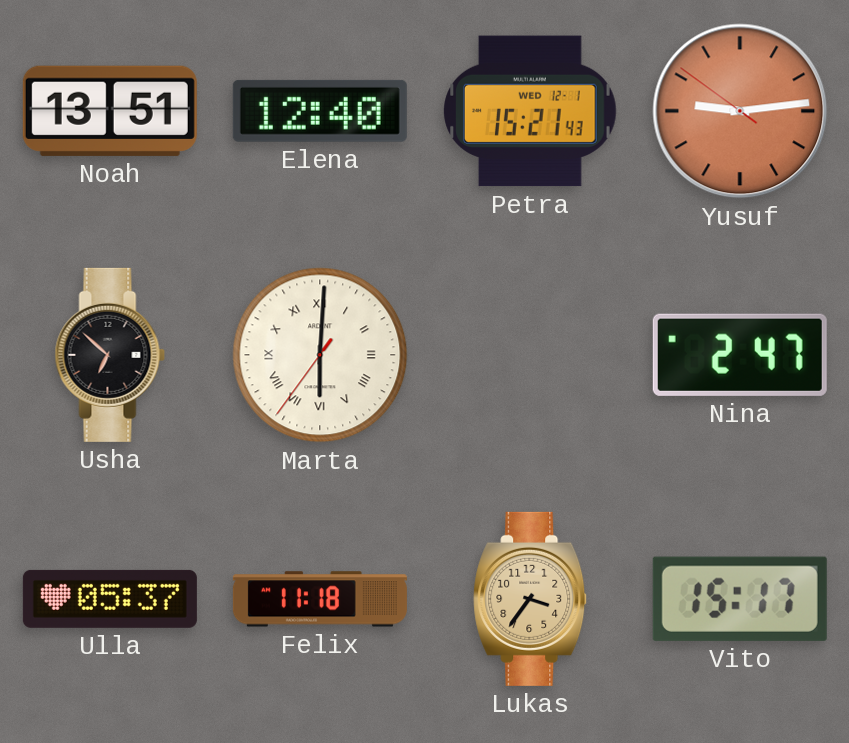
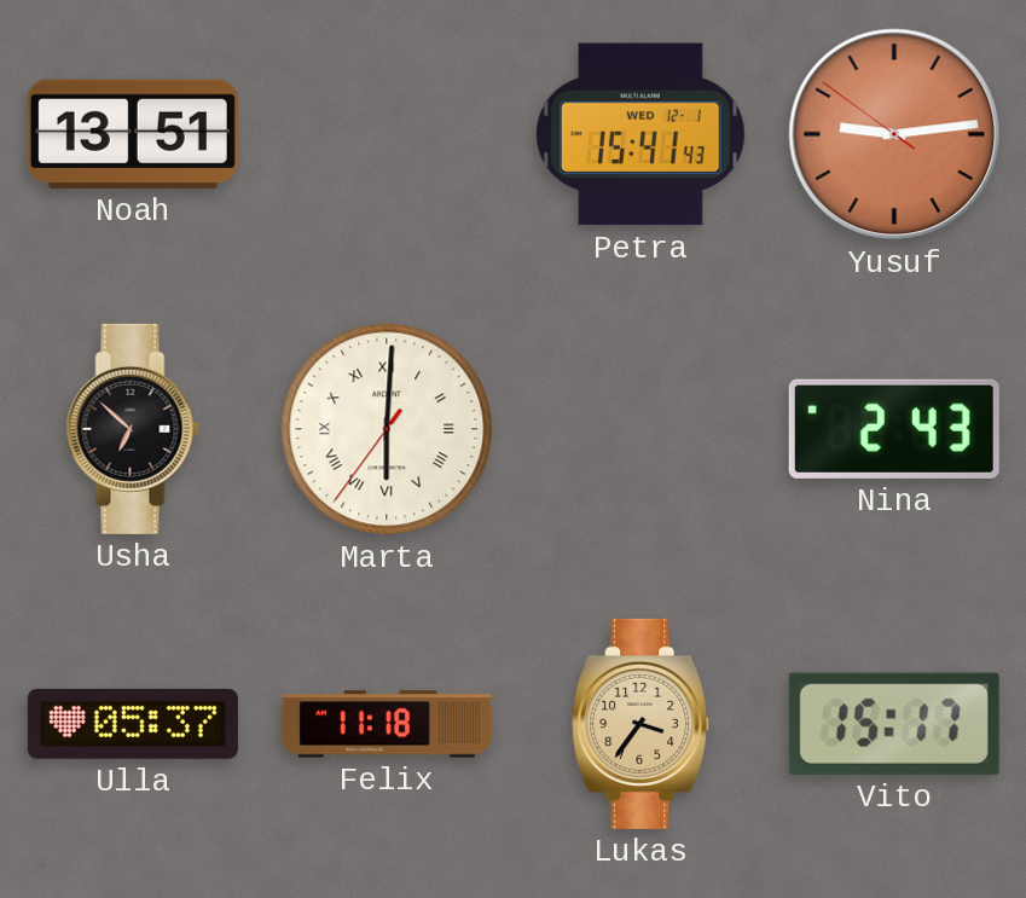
Elena: 12:40 -> none
Petra: 15:21 -> 15:41
Nina: 2:47 -> 2:43
